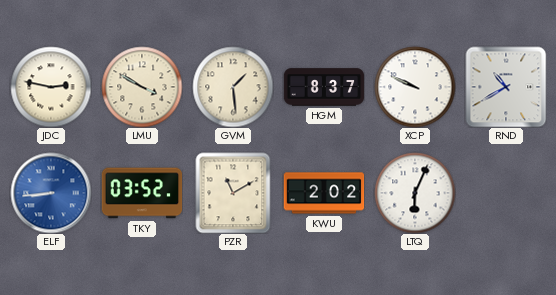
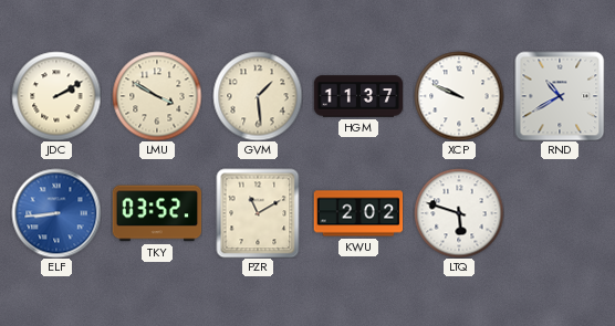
JDC: 2:47 -> 2:10
HGM: 8:37 -> 11:37
LTQ: 6:04 -> 5:48
